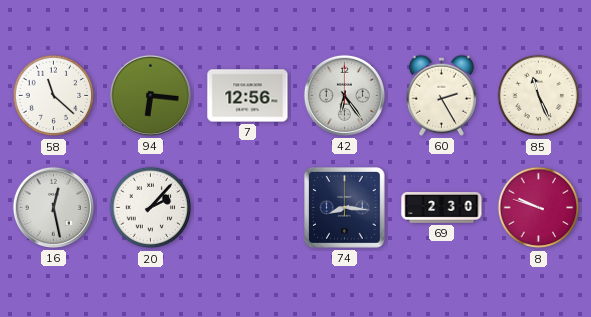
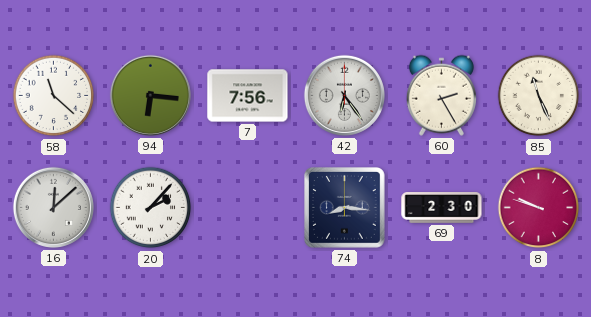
7: 12:56 -> 7:56
16: 12:28 -> 12:08
